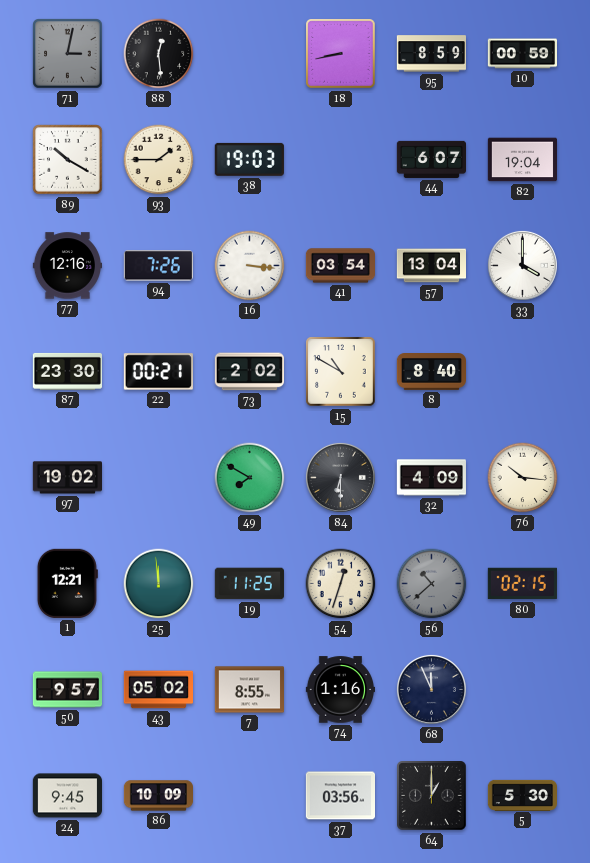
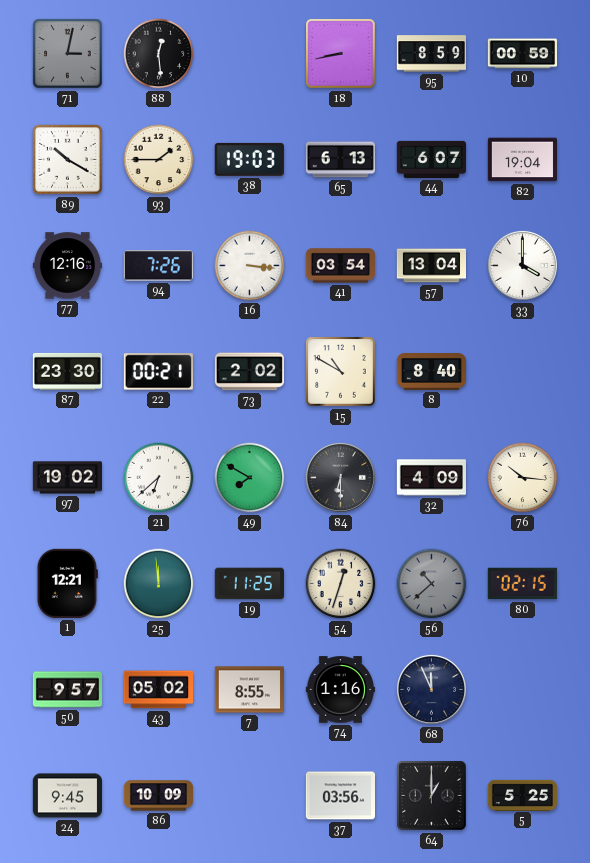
65: none -> 6:13
21: none -> 6:38
5: 5:30 -> 5:25
